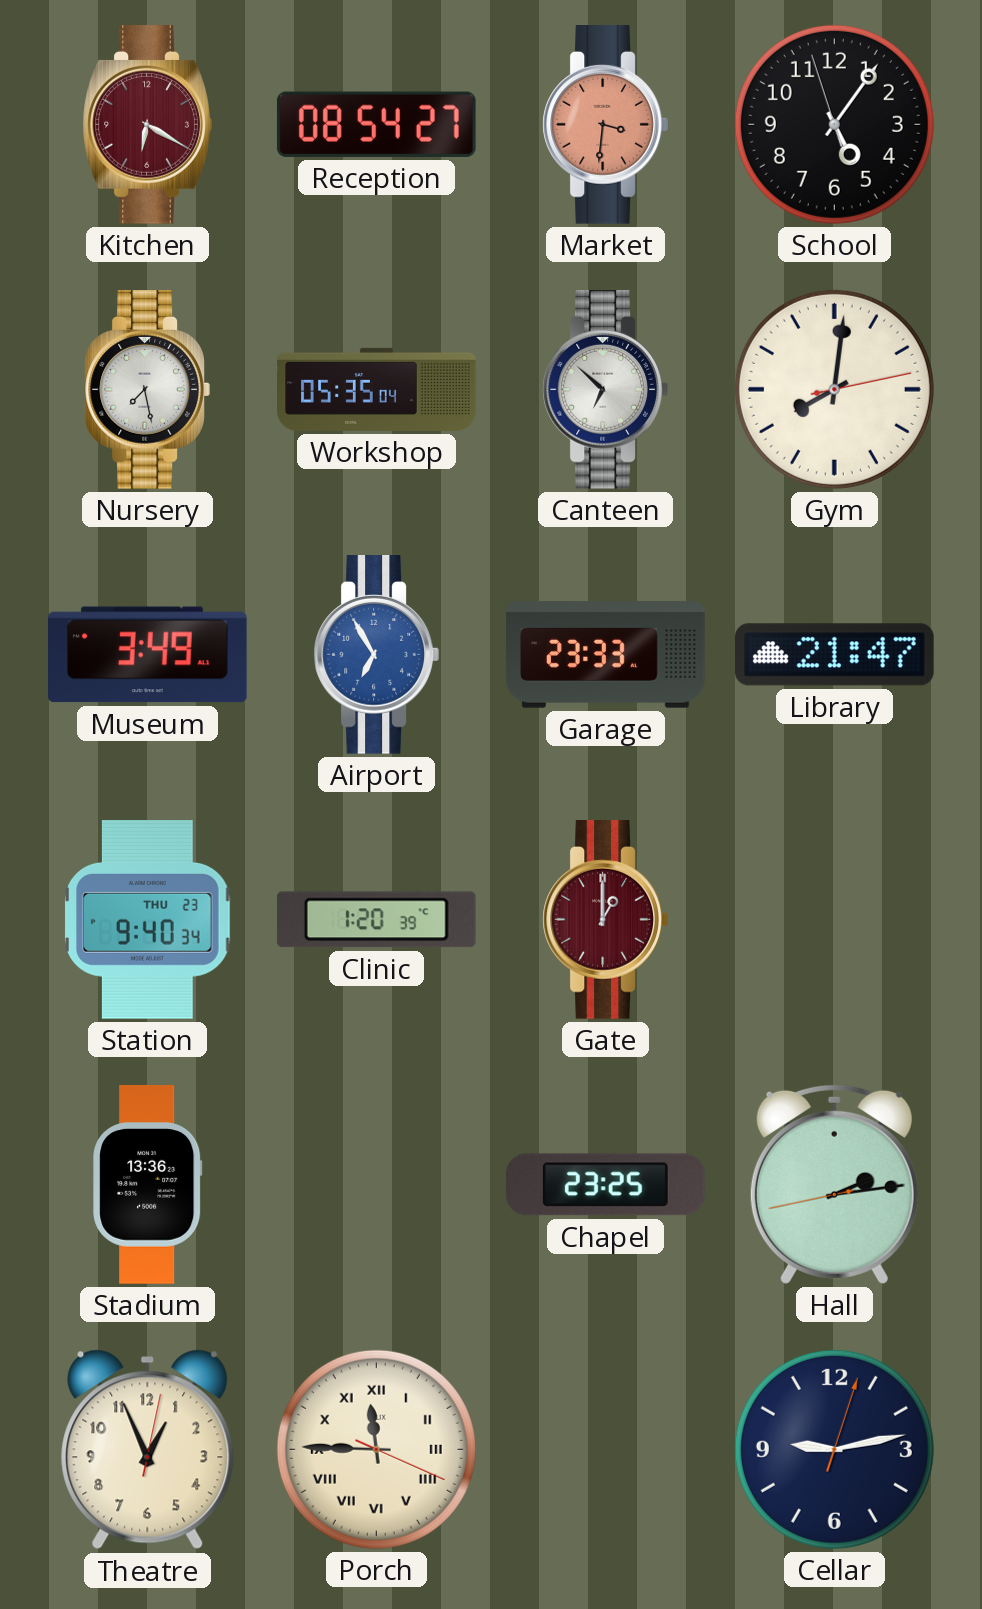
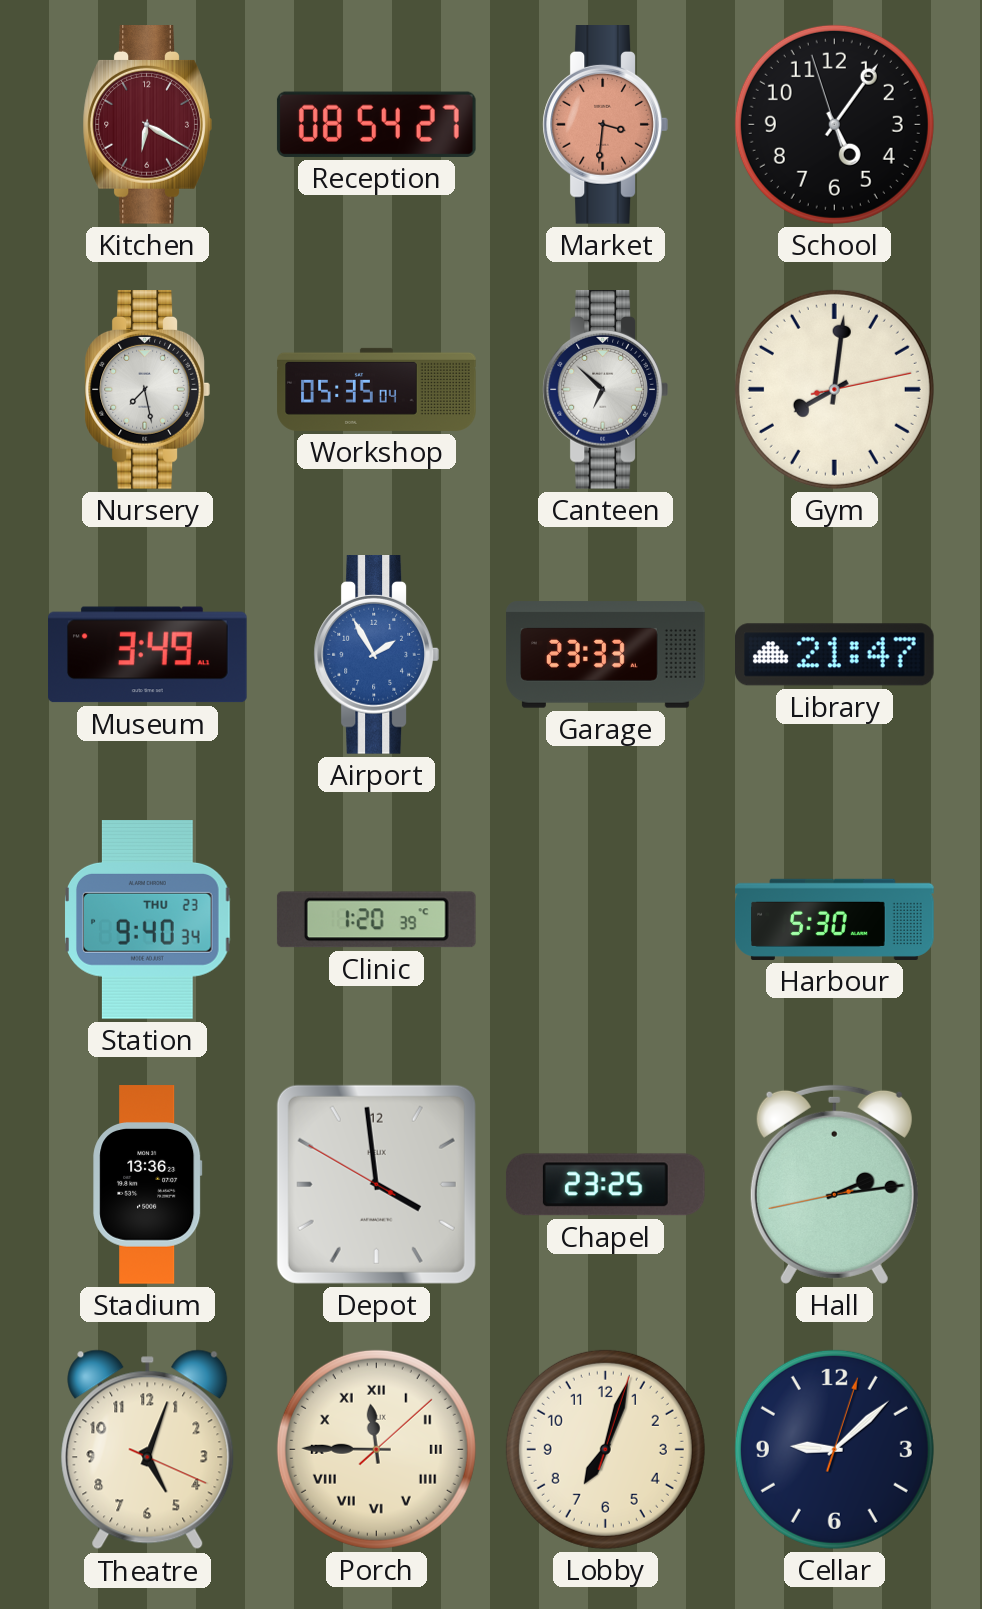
Airport: 6:55 -> 1:55
Gate: 1:00 -> none
Harbour: none -> 5:30
Depot: none -> 3:58
Theatre: 12:56 -> 5:03
Porch: 11:45:19 -> 11:45:08
Lobby: none -> 7:03
Cellar: 9:13 -> 9:08
